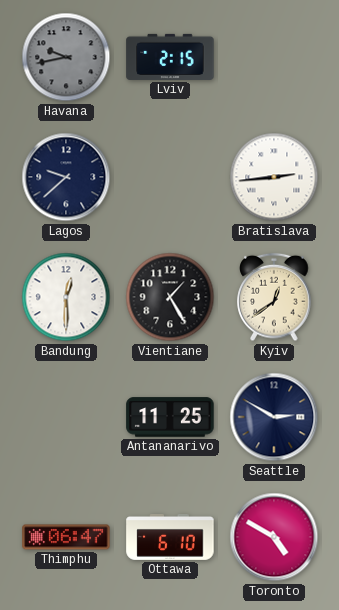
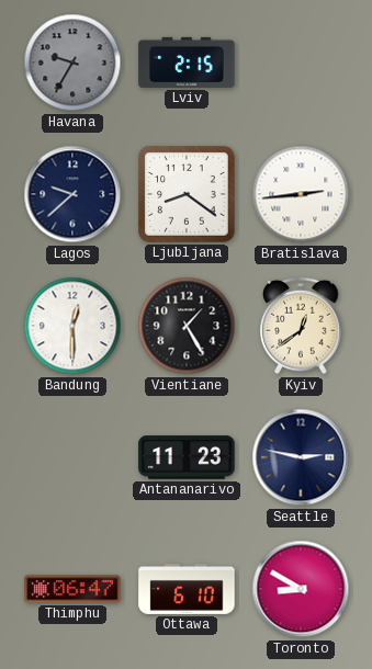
Havana: 9:43 -> 9:35
Ljubljana: none -> 8:21
Antananarivo: 11:25 -> 11:23
Seattle: 2:50 -> 2:47
Toronto: 4:50 -> 8:50
